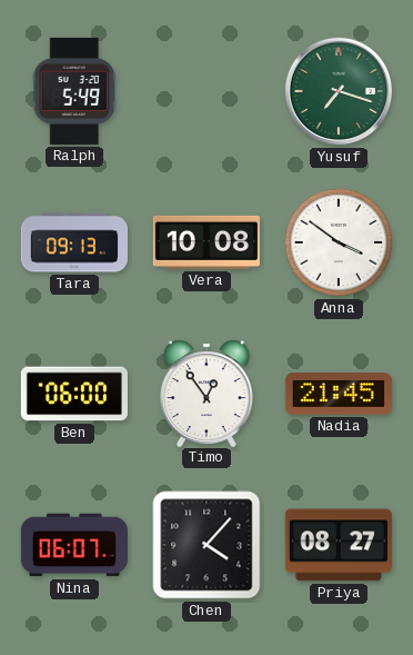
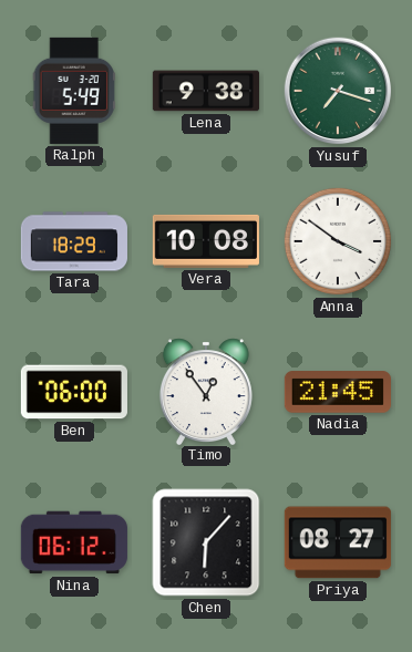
Lena: none -> 9:38
Tara: 09:13 -> 18:29
Nina: 06:07 -> 06:12
Chen: 4:07 -> 6:07
